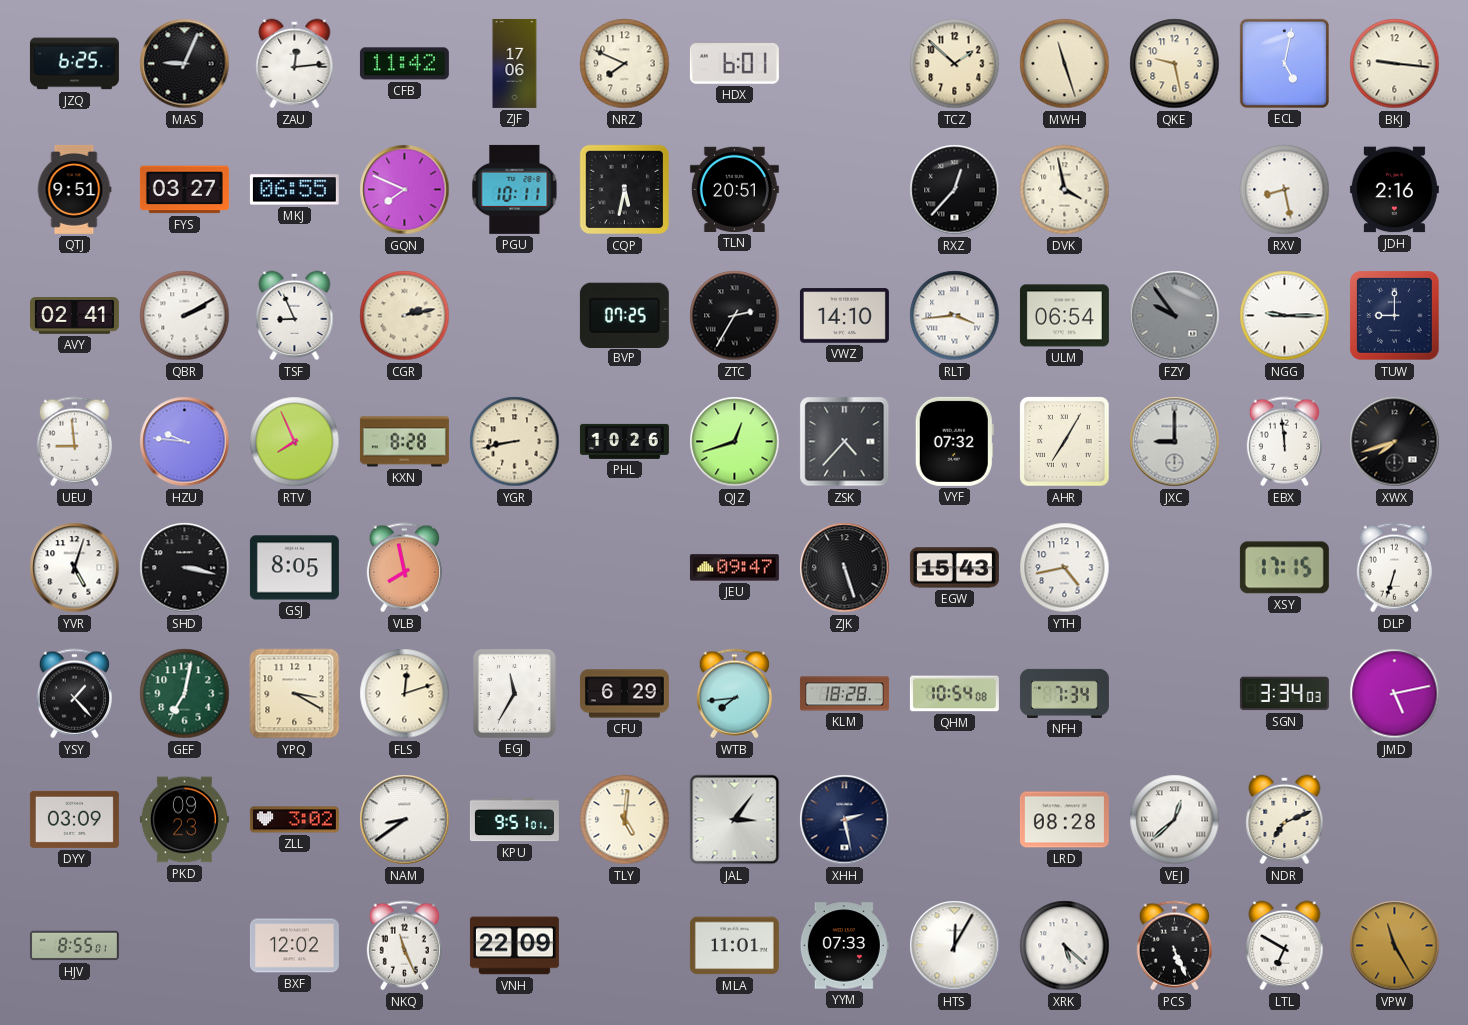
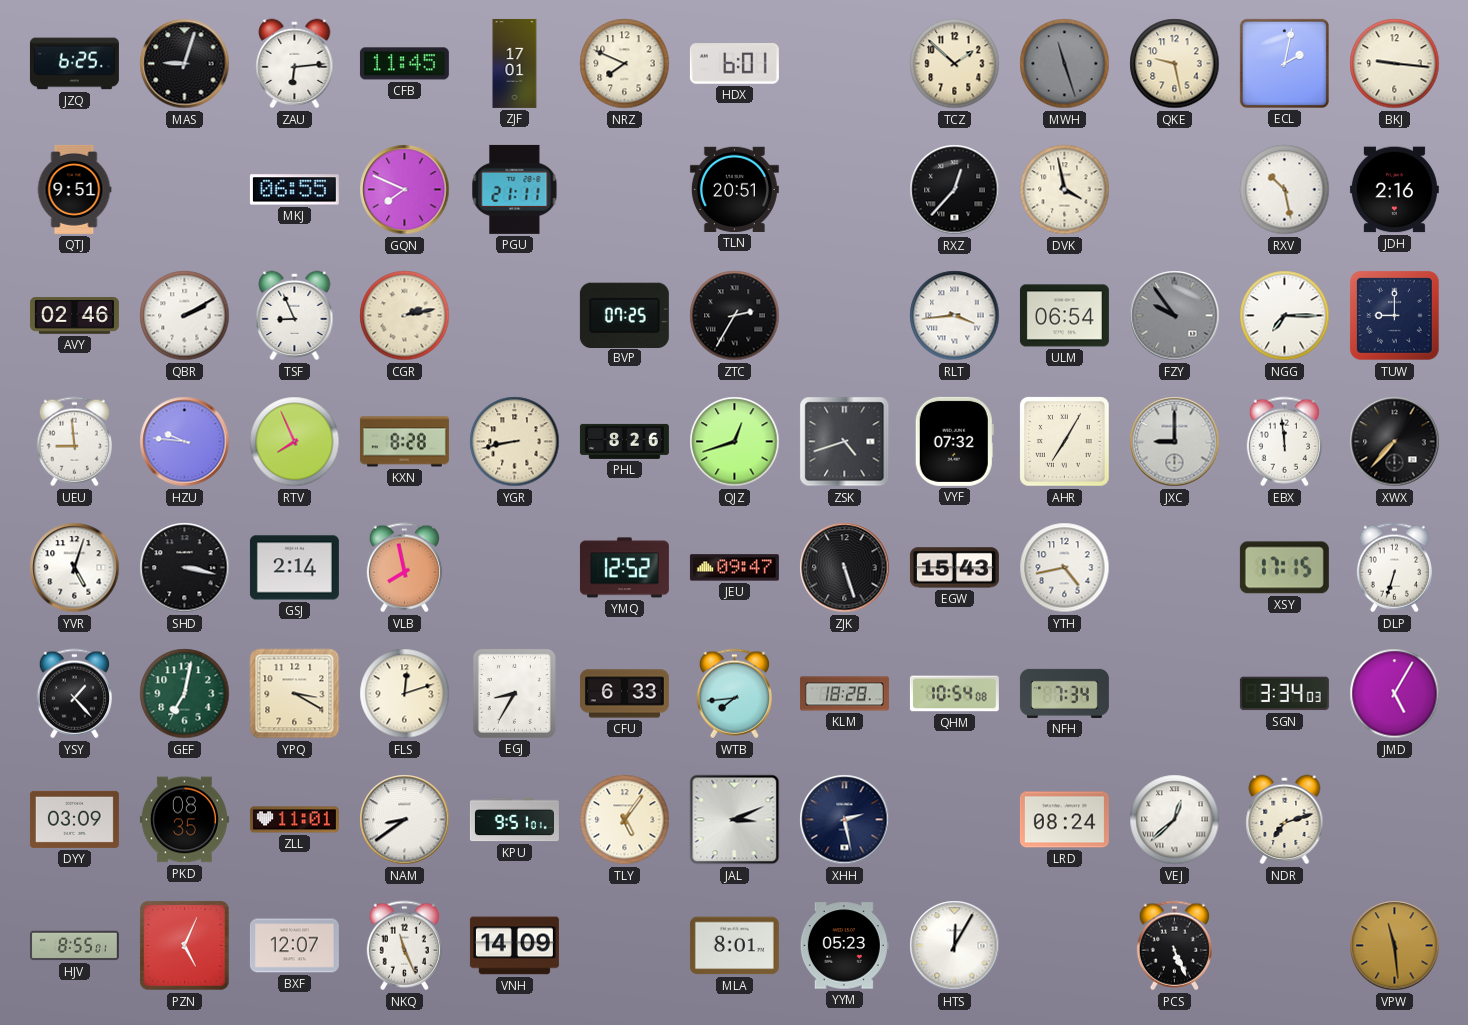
MAS: 9:04 -> 9:03
ZAU: 12:14 -> 6:14
CFB: 11:42 -> 11:45
ZJF: 17:06 -> 17:01
MWH dial: cream -> grey
ECL: 5:02 -> 2:02
FYS: 03:27 -> none
PGU: 10:11 -> 21:11
CQP: 5:32 -> none
RXV: 8:28 -> 10:28
AVY: 02:41 -> 02:46
VWZ: 14:10 -> none
NGG: 9:15 -> 7:15
PHL: 10:26 -> 8:26
ZSK: 4:37 -> 4:42
XWX: 7:42 -> 7:37
GSJ: 8:05 -> 2:14
YMQ: none -> 12:52
EGJ: 11:35 -> 8:35
CFU: 6:29 -> 6:33
JMD: 5:13 -> 5:05
PKD: 09:23 -> 08:35
ZLL: 3:02 -> 11:01
TLY: 5:01 -> 5:06
JAL: 3:06 -> 3:11
LRD: 08:28 -> 08:24
NDR: 7:11 -> 7:12
PZN: none -> 5:04
BXF: 12:02 -> 12:07
VNH: 22:09 -> 14:09
MLA: 11:01 -> 8:01
YYM: 07:33 -> 05:23
XRK: 5:22 -> none
LTL: 6:50 -> none
VPW: 11:25 -> 11:29
